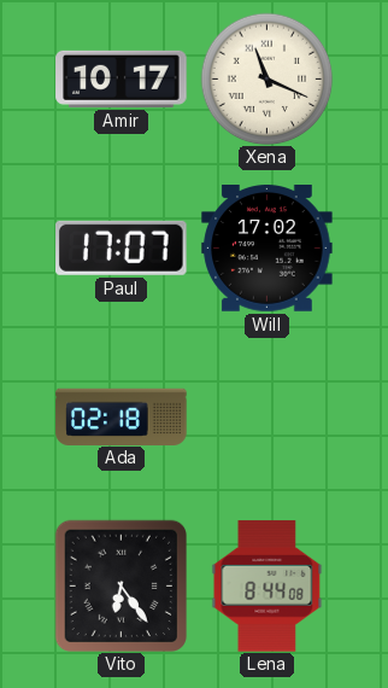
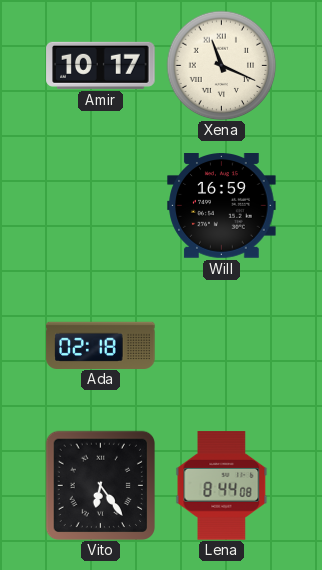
Paul: 17:07 -> none
Will: 17:02 -> 16:59
